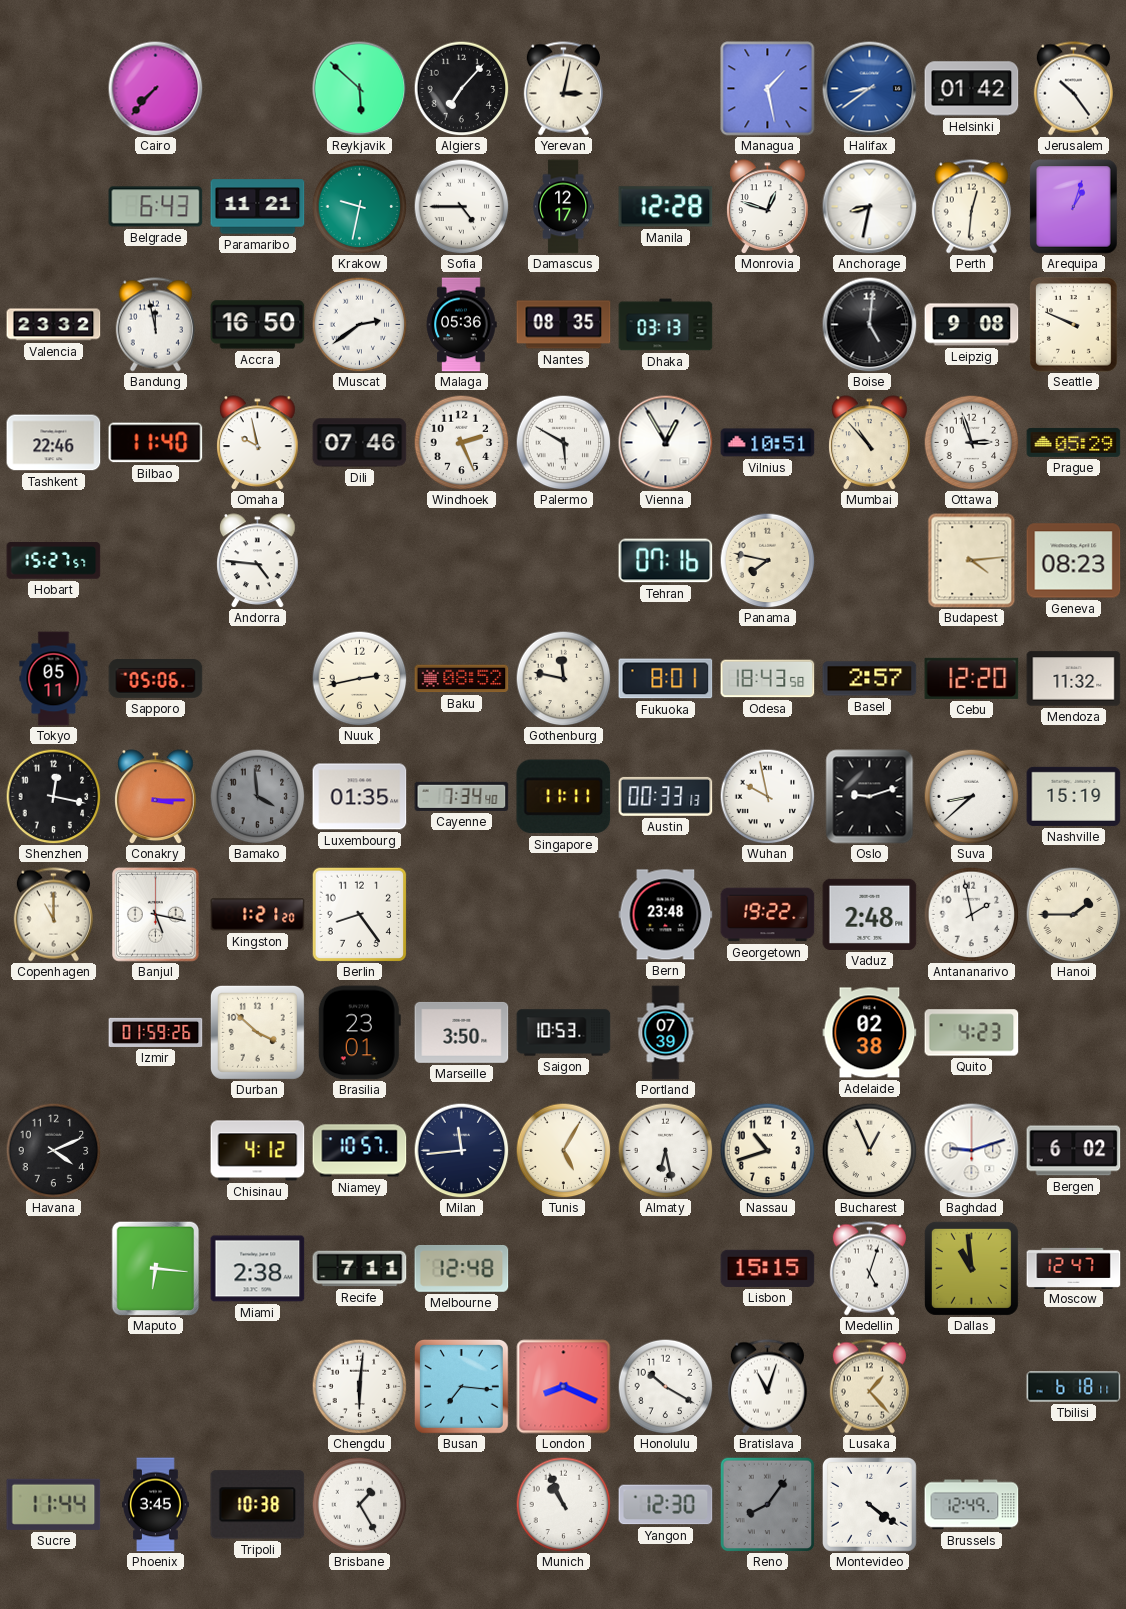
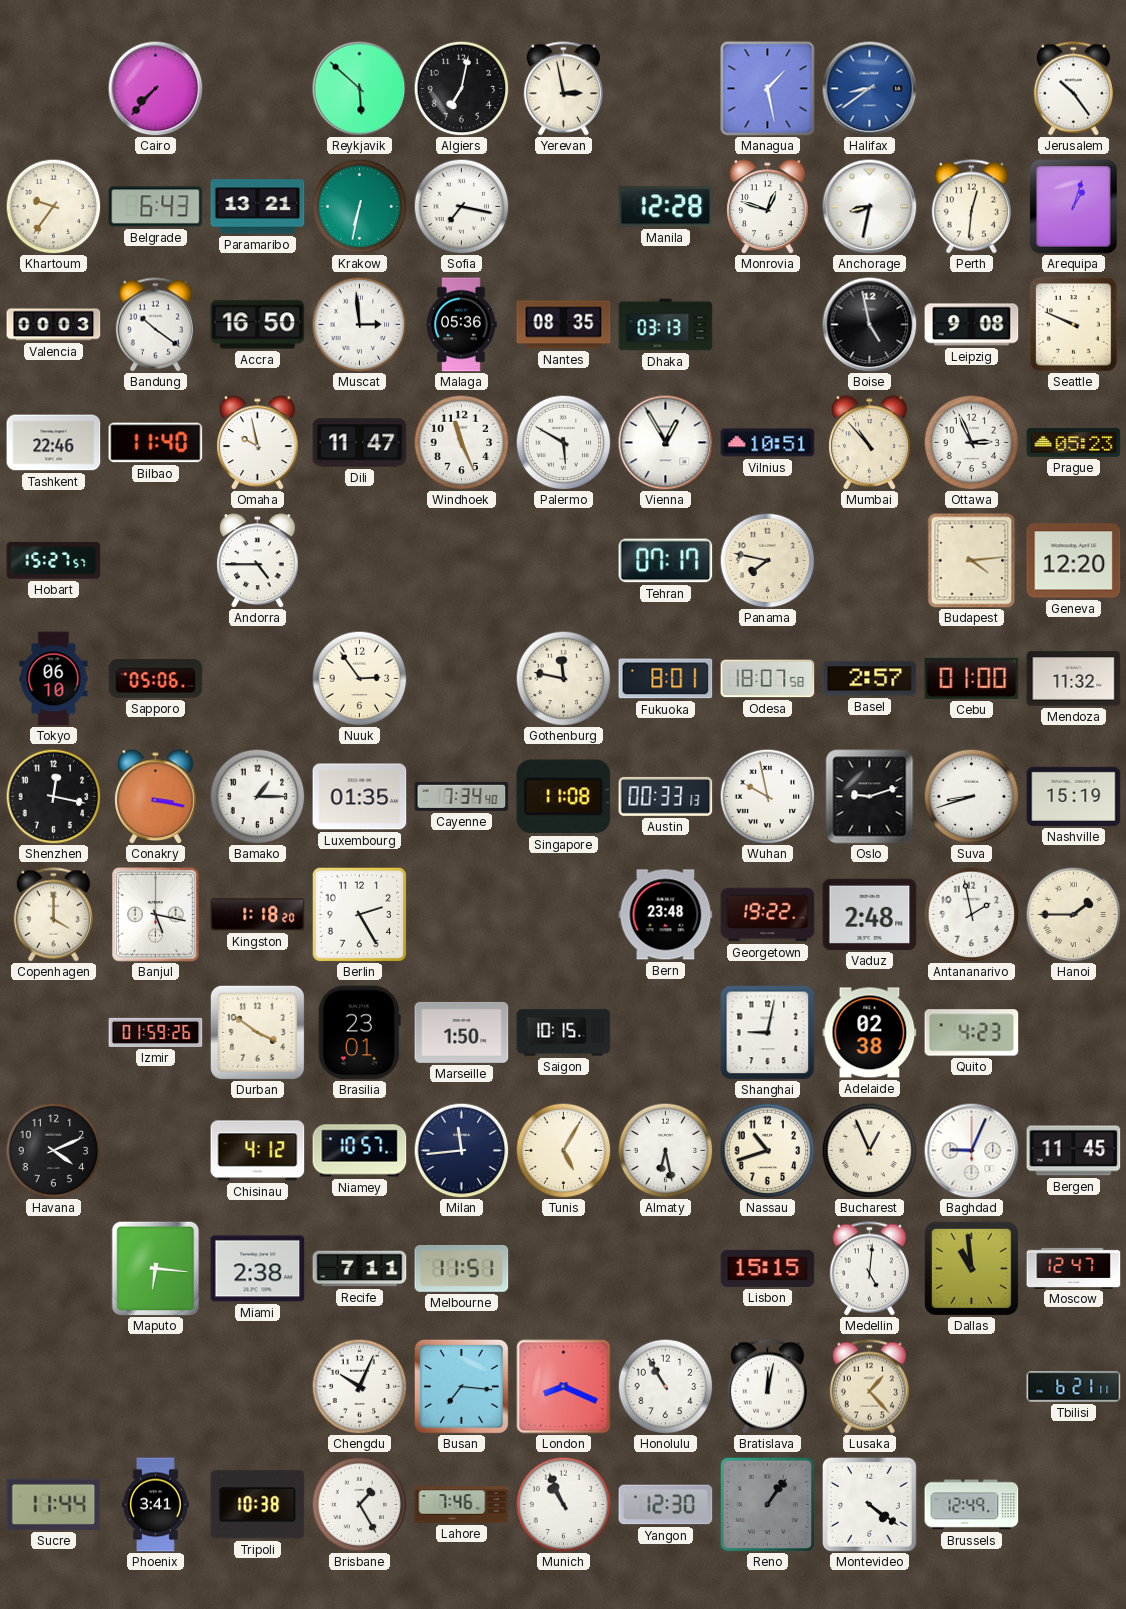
Algiers: 7:07 -> 7:02
Yerevan: 3:02 -> 2:58
Helsinki: 01:42 -> none
Khartoum: none -> 9:36
Paramaribo: 11:21 -> 13:21
Krakow: 9:32 -> 6:32
Sofia: 4:45 -> 7:17
Damascus: 12:17 -> none
Valencia: 23:32 -> 00:03
Bandung: 11:58 -> 10:21
Muscat: 2:39 -> 2:59
Boise: 5:01 -> 4:58
Dili: 07:46 -> 11:47
Windhoek: 2:26 -> 11:26
Ottawa: 2:57 -> 2:56
Prague: 05:29 -> 05:23
Andorra: 4:46 -> 4:45
Tehran: 07:16 -> 07:17
Geneva: 08:23 -> 12:20
Tokyo: 05:11 -> 06:10
Nuuk: 2:43 -> 2:54
Baku: 08:52 -> none
Odesa: 18:43 -> 18:07
Cebu: 12:20 -> 01:00
Conakry: 3:15 -> 3:17
Bamako: 3:59 -> 1:15
Bamako dial: grey -> white
Singapore: 11:11 -> 11:08
Suva: 8:38 -> 8:42
Copenhagen: 11:00 -> 4:00
Kingston: 1:21 -> 1:18
Berlin: 8:24 -> 2:25
Durban: 3:52 -> 3:51
Marseille: 3:50 -> 1:50
Saigon: 10:53 -> 10:15
Portland: 07:39 -> none
Shanghai: none -> 9:02
Baghdad: 9:12 -> 9:04
Bergen: 6:02 -> 11:45
Melbourne: 12:48 -> 11:51
Medellin: 5:03 -> 5:01
Chengdu: 6:01 -> 10:04
Honolulu: 10:20 -> 10:55
Bratislava: 11:03 -> 12:02
Tbilisi: 6:18 -> 6:21
Phoenix: 3:45 -> 3:41
Lahore: none -> 7:46
Reno: 8:06 -> 1:06
